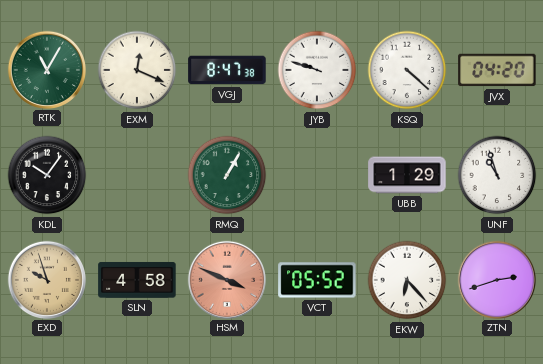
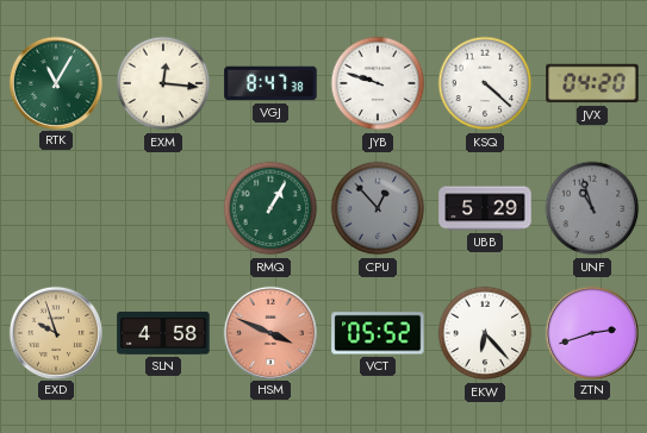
EXM: 12:19 -> 12:16
KDL: 10:06 -> none
CPU: none -> 12:53
UBB: 1:29 -> 5:29
UNF dial: white -> grey
